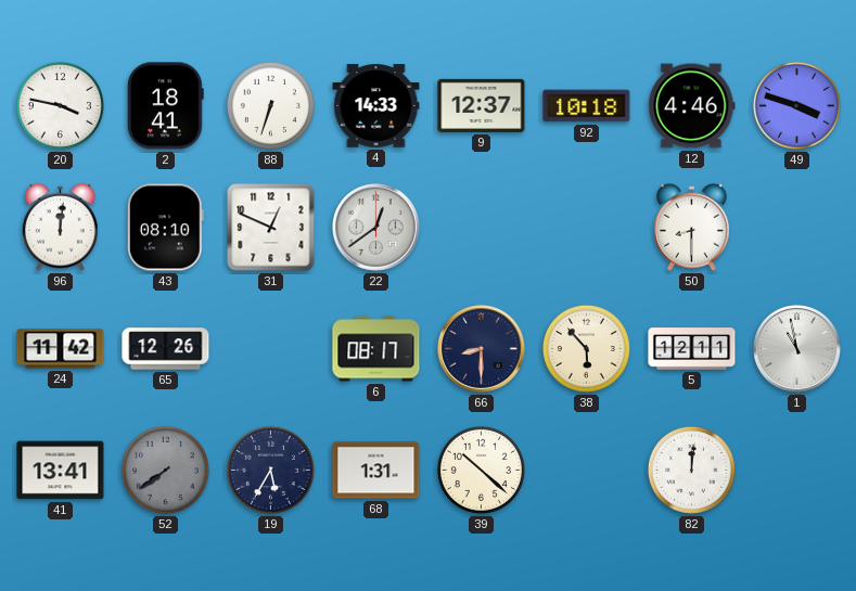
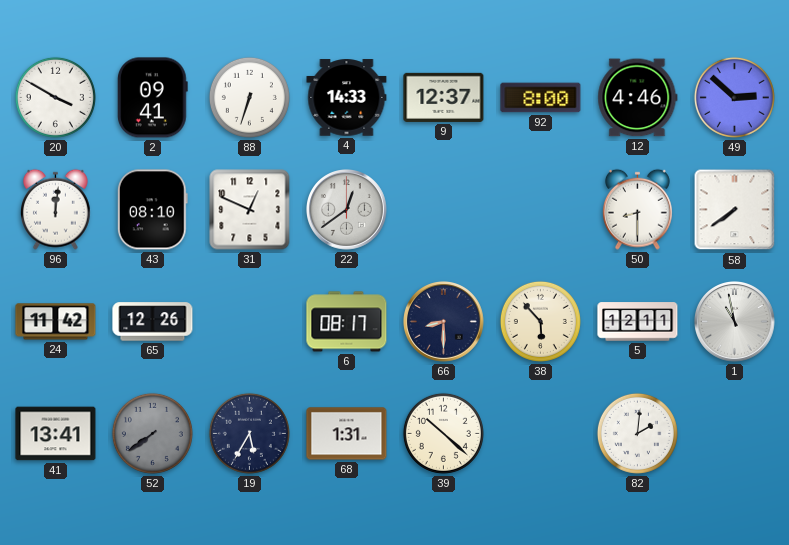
20: 3:47 -> 3:50
2: 18:41 -> 09:41
92: 10:18 -> 8:00
49: 3:48 -> 2:52
58: none -> 7:39
82: 12:01 -> 2:01
